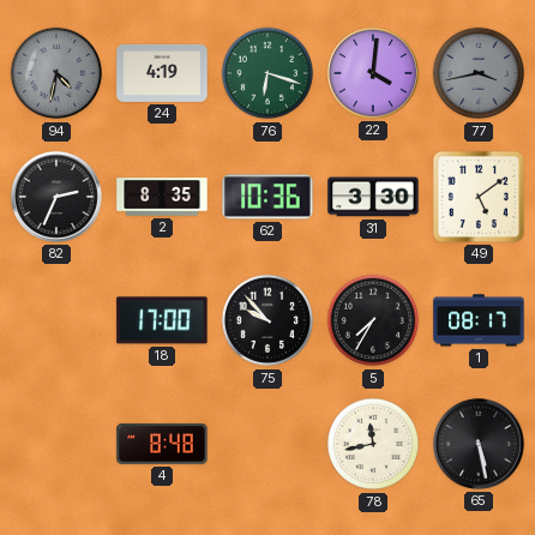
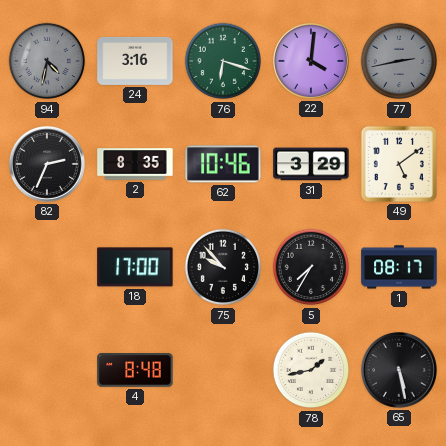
24: 4:19 -> 3:16
77: 3:43 -> 2:43
62: 10:36 -> 10:46
31: 3:30 -> 3:29
78: 11:43 -> 1:43
